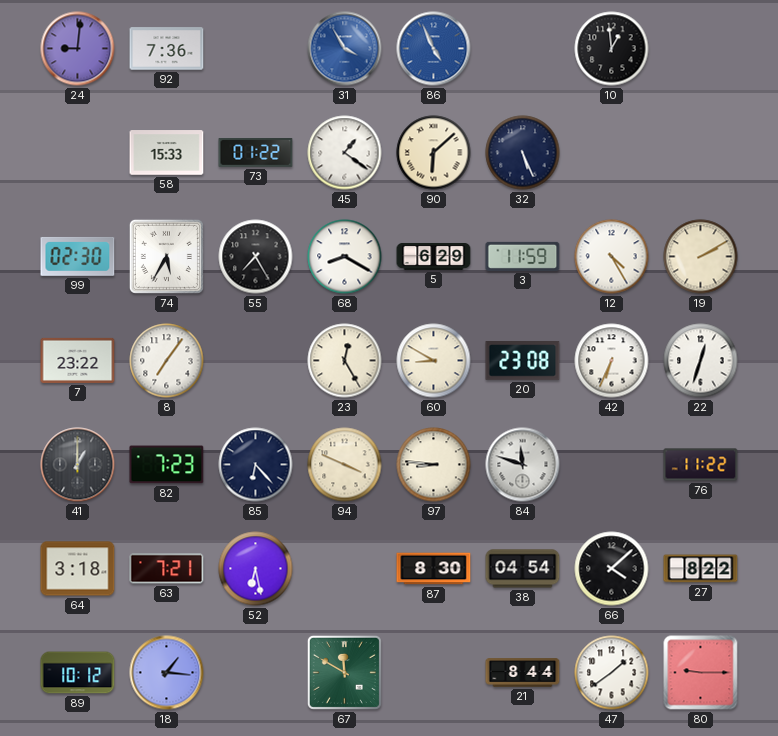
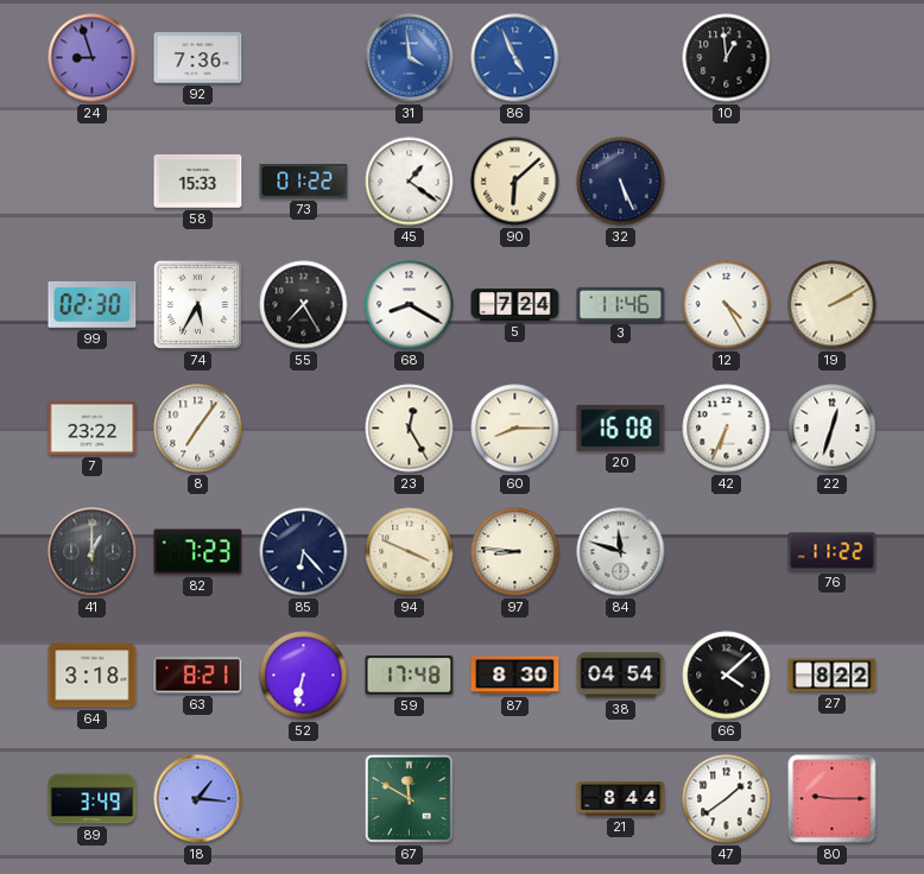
24: 9:01 -> 8:57
31: 3:55 -> 3:59
5: 6:29 -> 7:24
3: 11:59 -> 11:46
60: 8:50 -> 8:15
20: 23:08 -> 16:08
63: 7:21 -> 8:21
52: 6:28 -> 6:32
59: none -> 17:48
89: 10:12 -> 3:49
